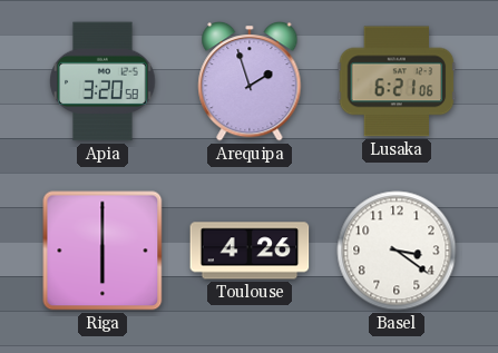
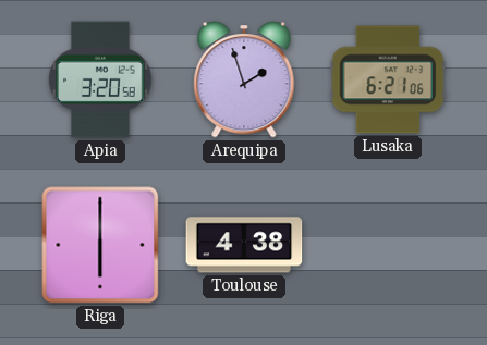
Toulouse: 4:26 -> 4:38
Basel: 3:21 -> none
